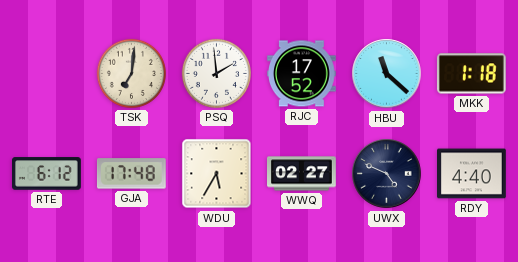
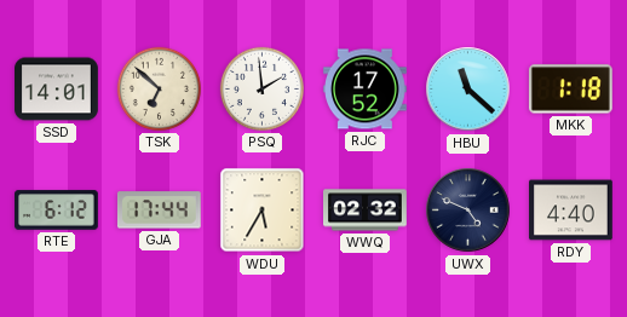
SSD: none -> 14:01
TSK: 7:01 -> 6:52
GJA: 17:48 -> 17:44
WWQ: 02:27 -> 02:32
